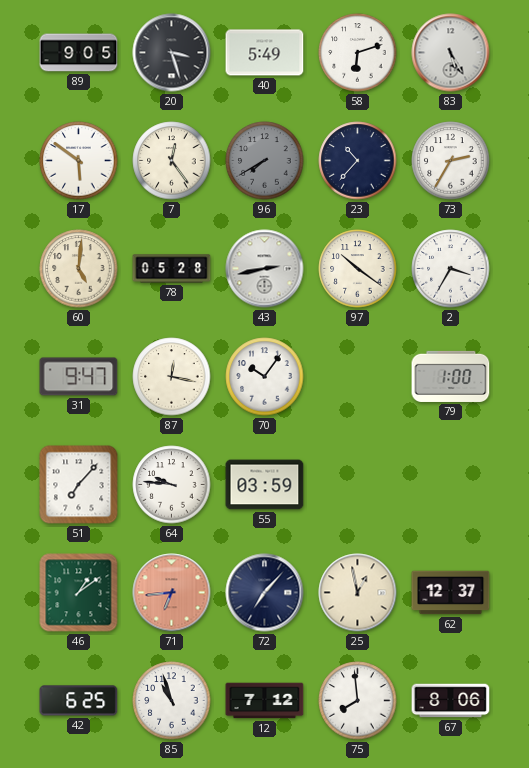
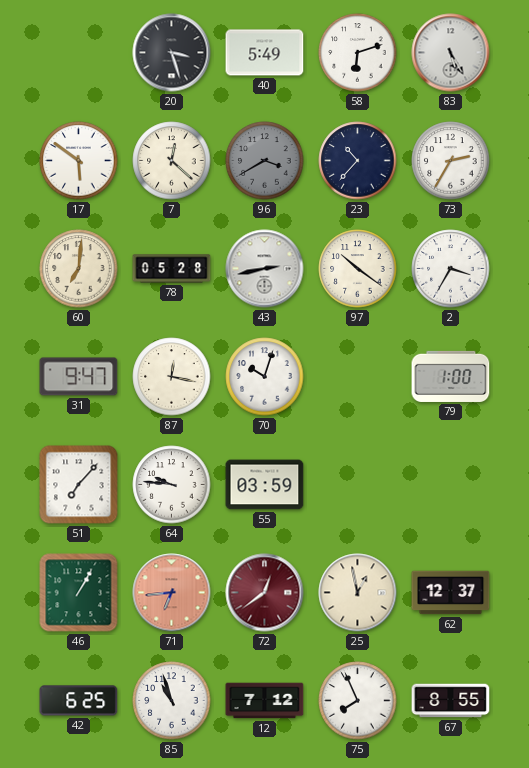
89: 9:05 -> none
7: 12:24 -> 12:22
96: 7:40 -> 3:40
60: 5:01 -> 7:01
70: 10:06 -> 10:03
46: 1:09 -> 1:05
72: 7:07 -> 12:39
72 dial: navy -> burgundy
75: 7:59 -> 7:56
67: 8:06 -> 8:55
